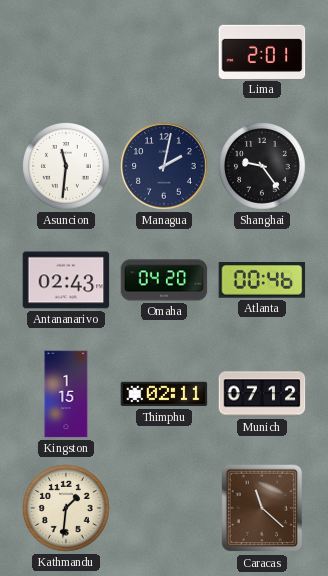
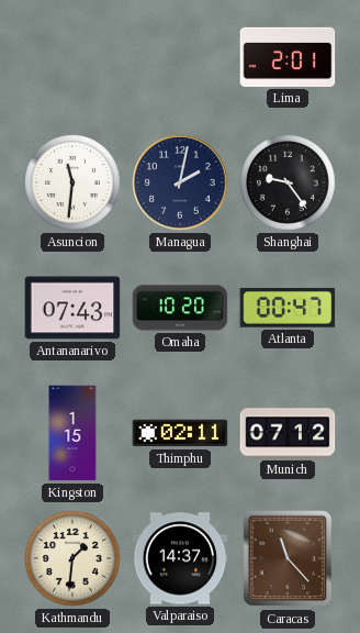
Antananarivo: 02:43 -> 07:43
Omaha: 04:20 -> 10:20
Atlanta: 00:46 -> 00:47
Valparaiso: none -> 14:37
Caracas: 11:22 -> 11:23
